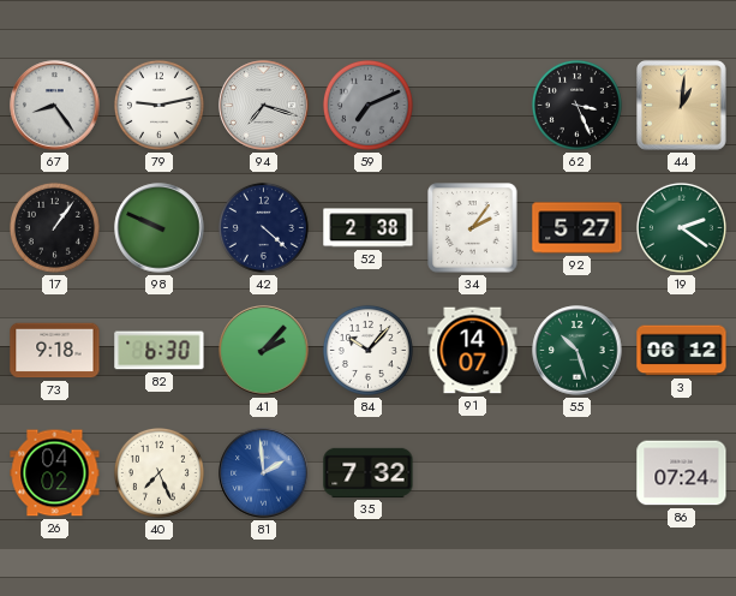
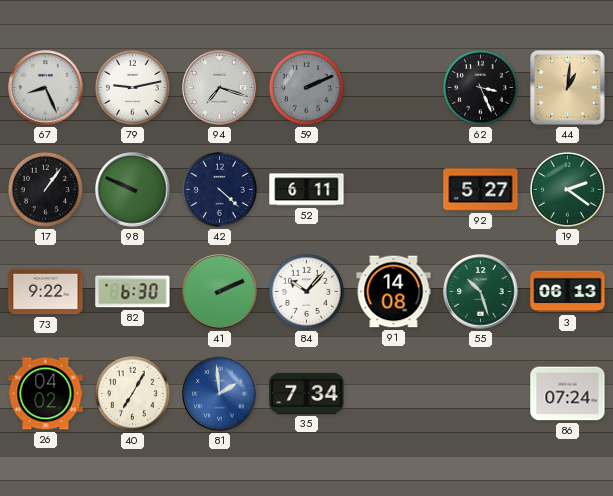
67: 8:24 -> 8:26
59: 7:11 -> 2:11
52: 2:38 -> 6:11
34: 2:06 -> none
73: 9:18 -> 9:22
41: 2:07 -> 2:11
91: 14:07 -> 14:08
3: 06:12 -> 06:13
40: 7:26 -> 7:05
35: 7:32 -> 7:34
